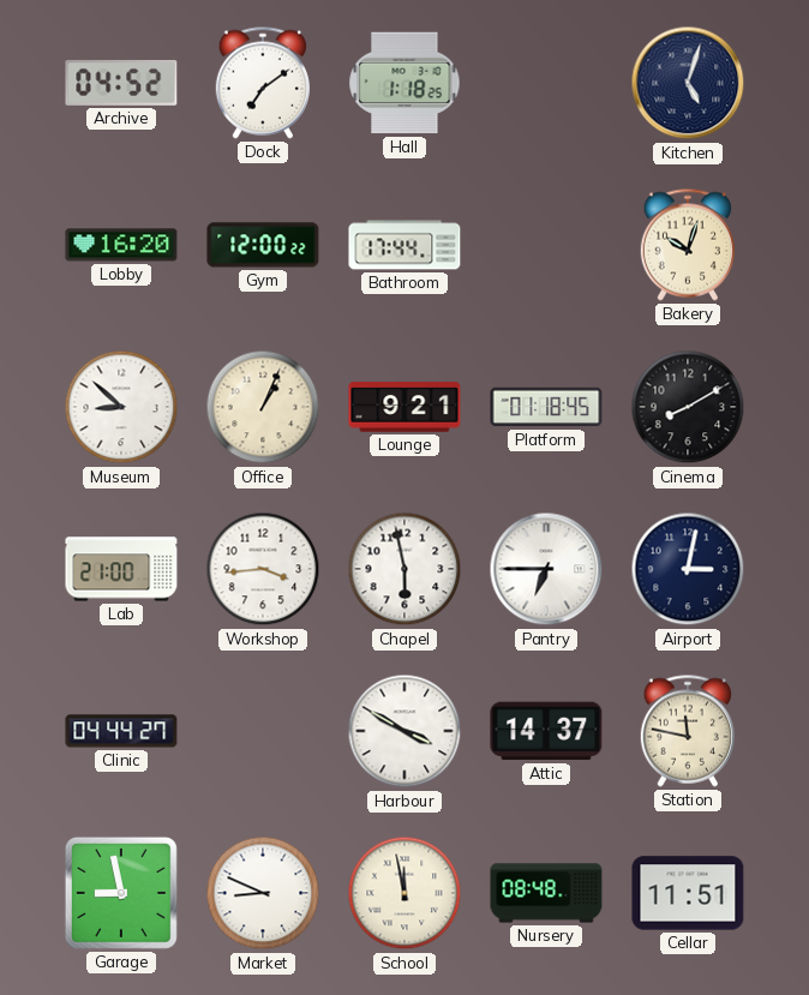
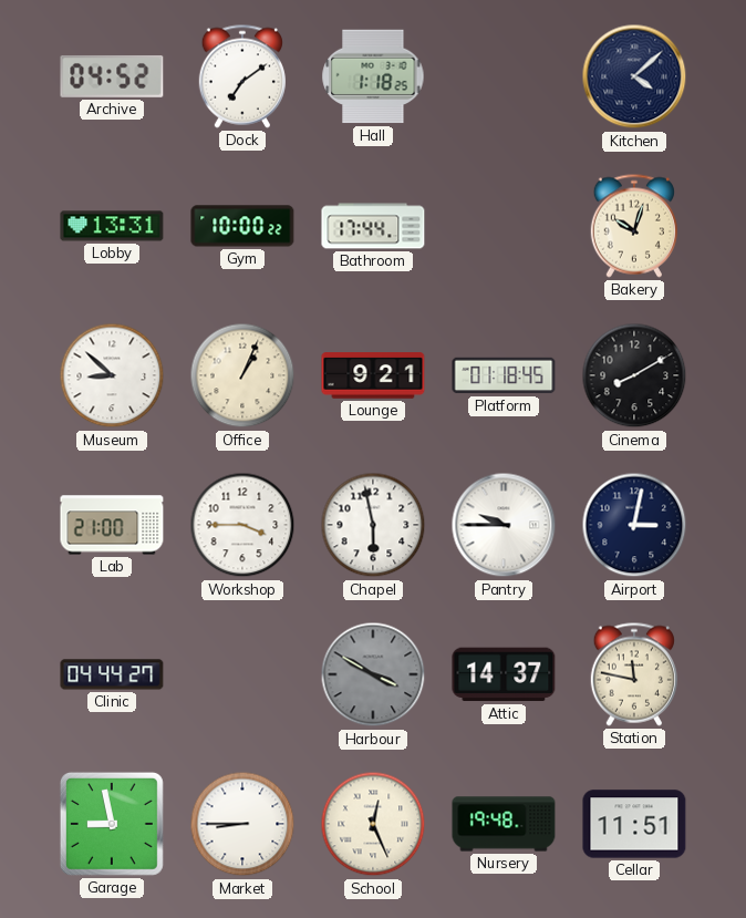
Kitchen: 5:03 -> 4:08
Lobby: 16:20 -> 13:31
Gym: 12:00 -> 10:00
Workshop: 3:44 -> 3:45
Pantry: 6:45 -> 9:45
Harbour dial: white -> grey
Market: 8:49 -> 8:45
School: 11:58 -> 12:26
Nursery: 08:48 -> 19:48
